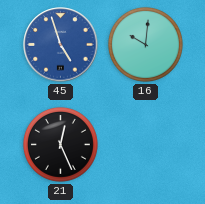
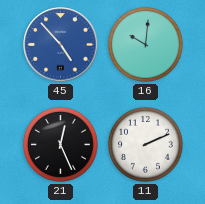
45: 4:57 -> 4:53
11: none -> 2:11
